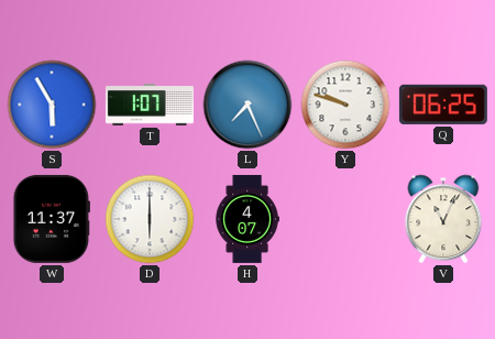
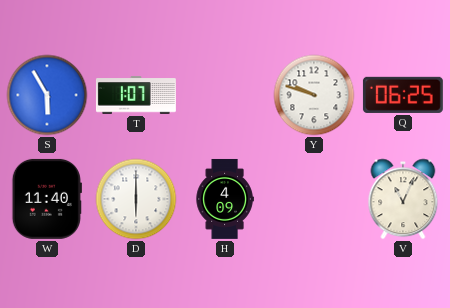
L: 7:26 -> none
W: 11:37 -> 11:40
H: 4:07 -> 4:09
